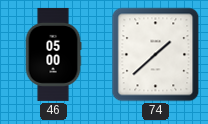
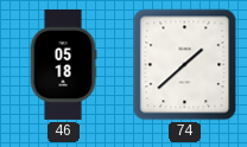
46: 05:00 -> 05:18
